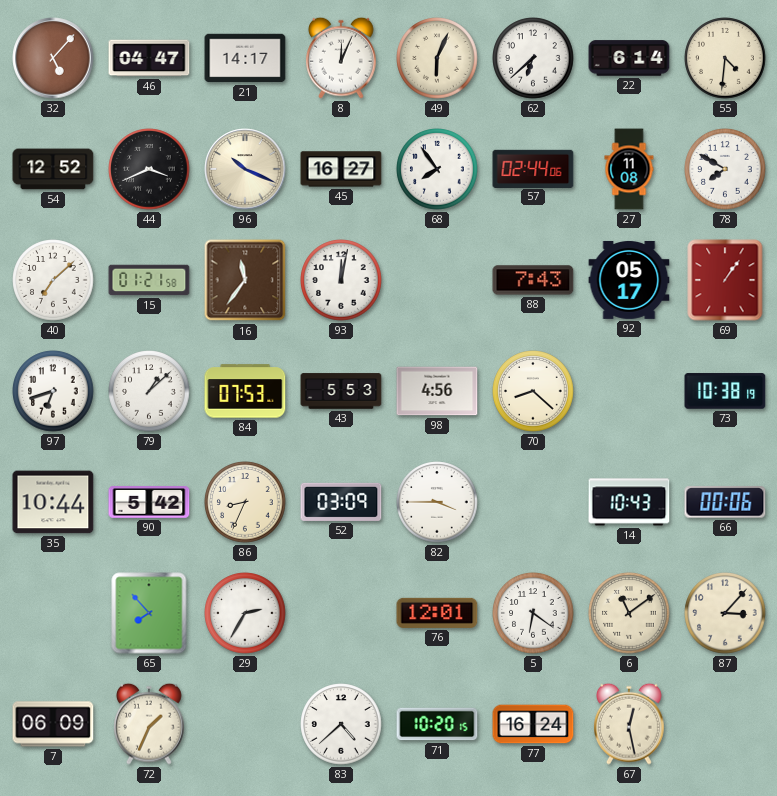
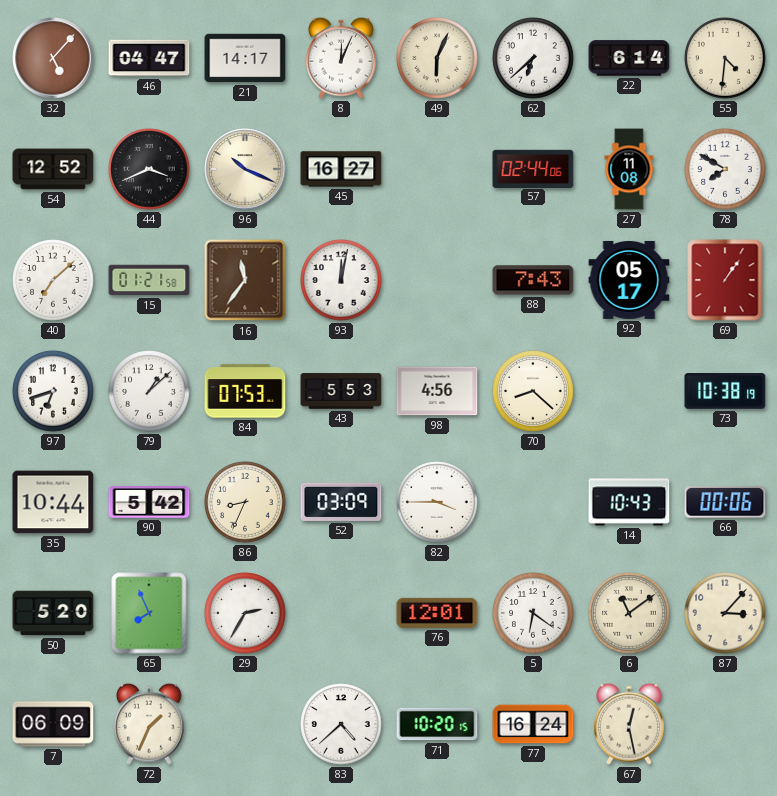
68: 7:54 -> none
50: none -> 5:20
65: 7:53 -> 7:56
